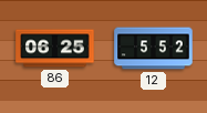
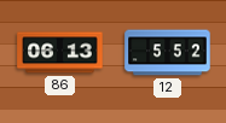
86: 06:25 -> 06:13
